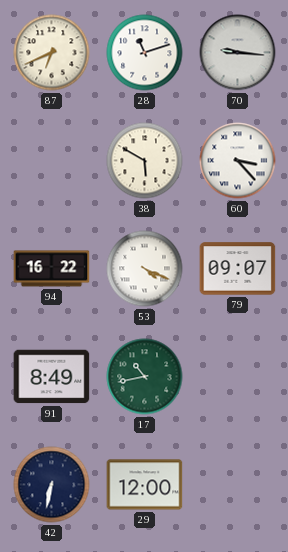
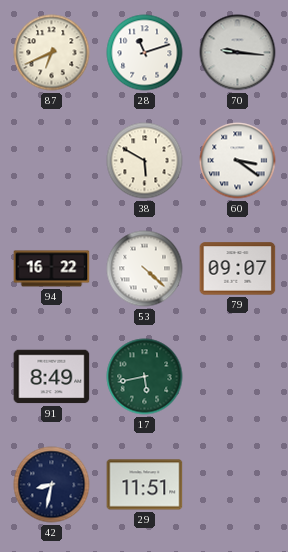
60: 3:23 -> 3:21
53: 4:19 -> 4:22
17: 10:43 -> 5:43
42: 6:32 -> 8:32
29: 12:00 -> 11:51
